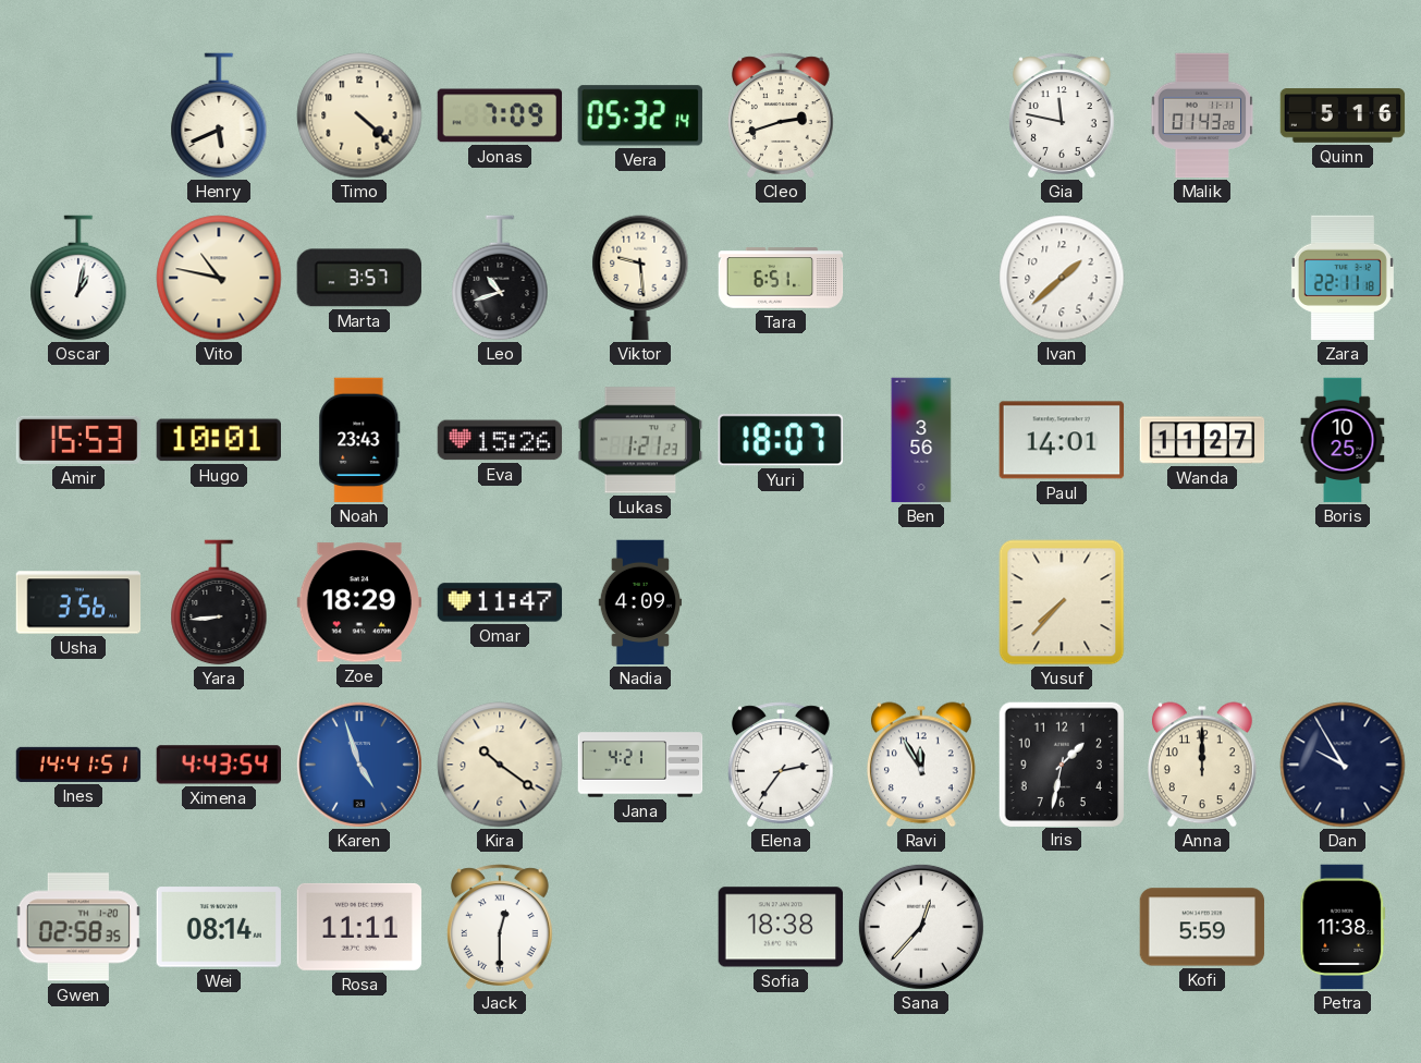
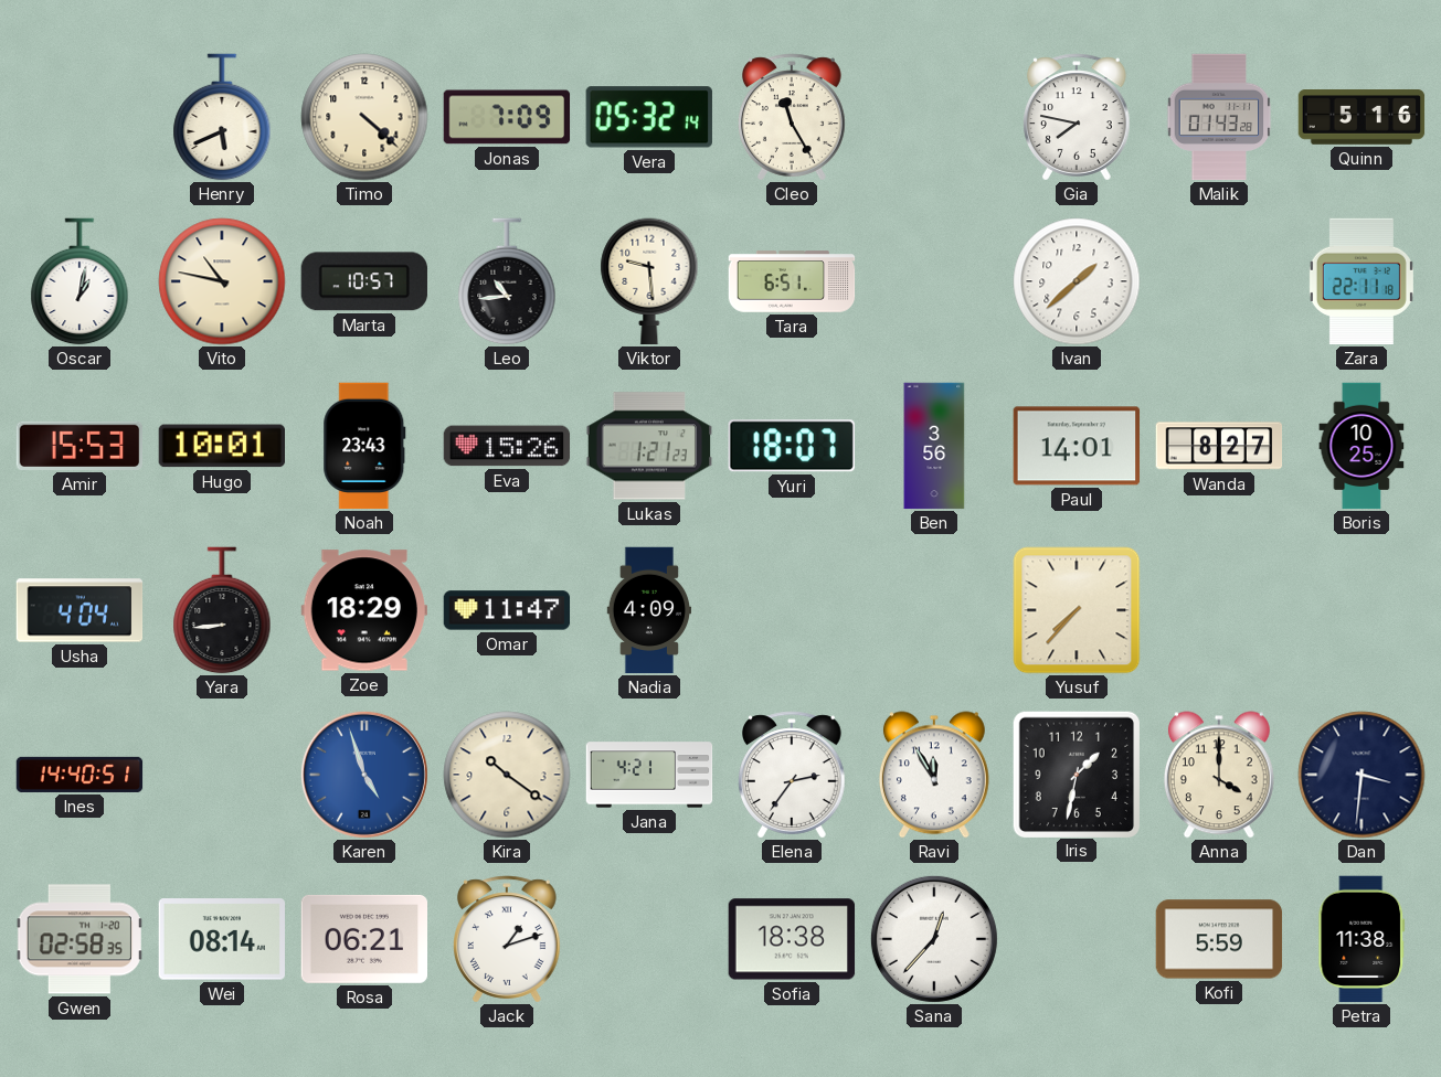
Cleo: 2:42 -> 11:25
Gia: 11:47 -> 7:47
Marta: 3:57 -> 10:57
Leo: 10:42 -> 10:44
Wanda: 11:27 -> 8:27
Usha: 3:56 -> 4:04
Ines: 14:41 -> 14:40
Ximena: 4:43 -> none
Anna: 12:00 -> 4:00
Dan: 9:55 -> 3:31
Rosa: 11:11 -> 06:21
Jack: 12:30 -> 1:12
